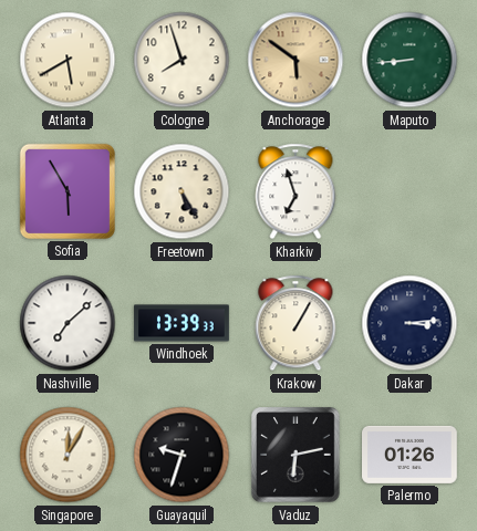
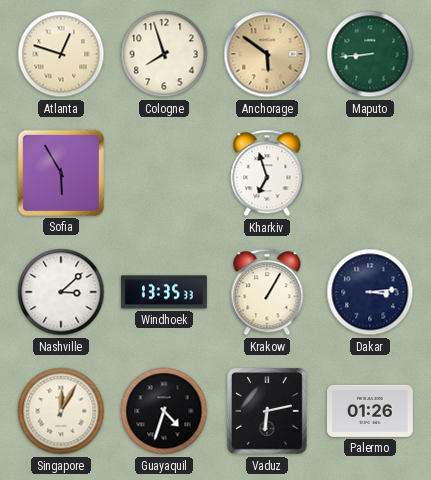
Atlanta: 5:40 -> 12:48
Freetown: 5:25 -> none
Nashville: 7:08 -> 3:08
Windhoek: 13:39 -> 13:35
Guayaquil: 9:33 -> 4:33
